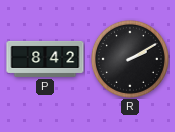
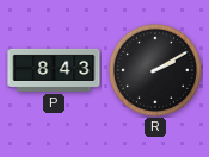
P: 8:42 -> 8:43
